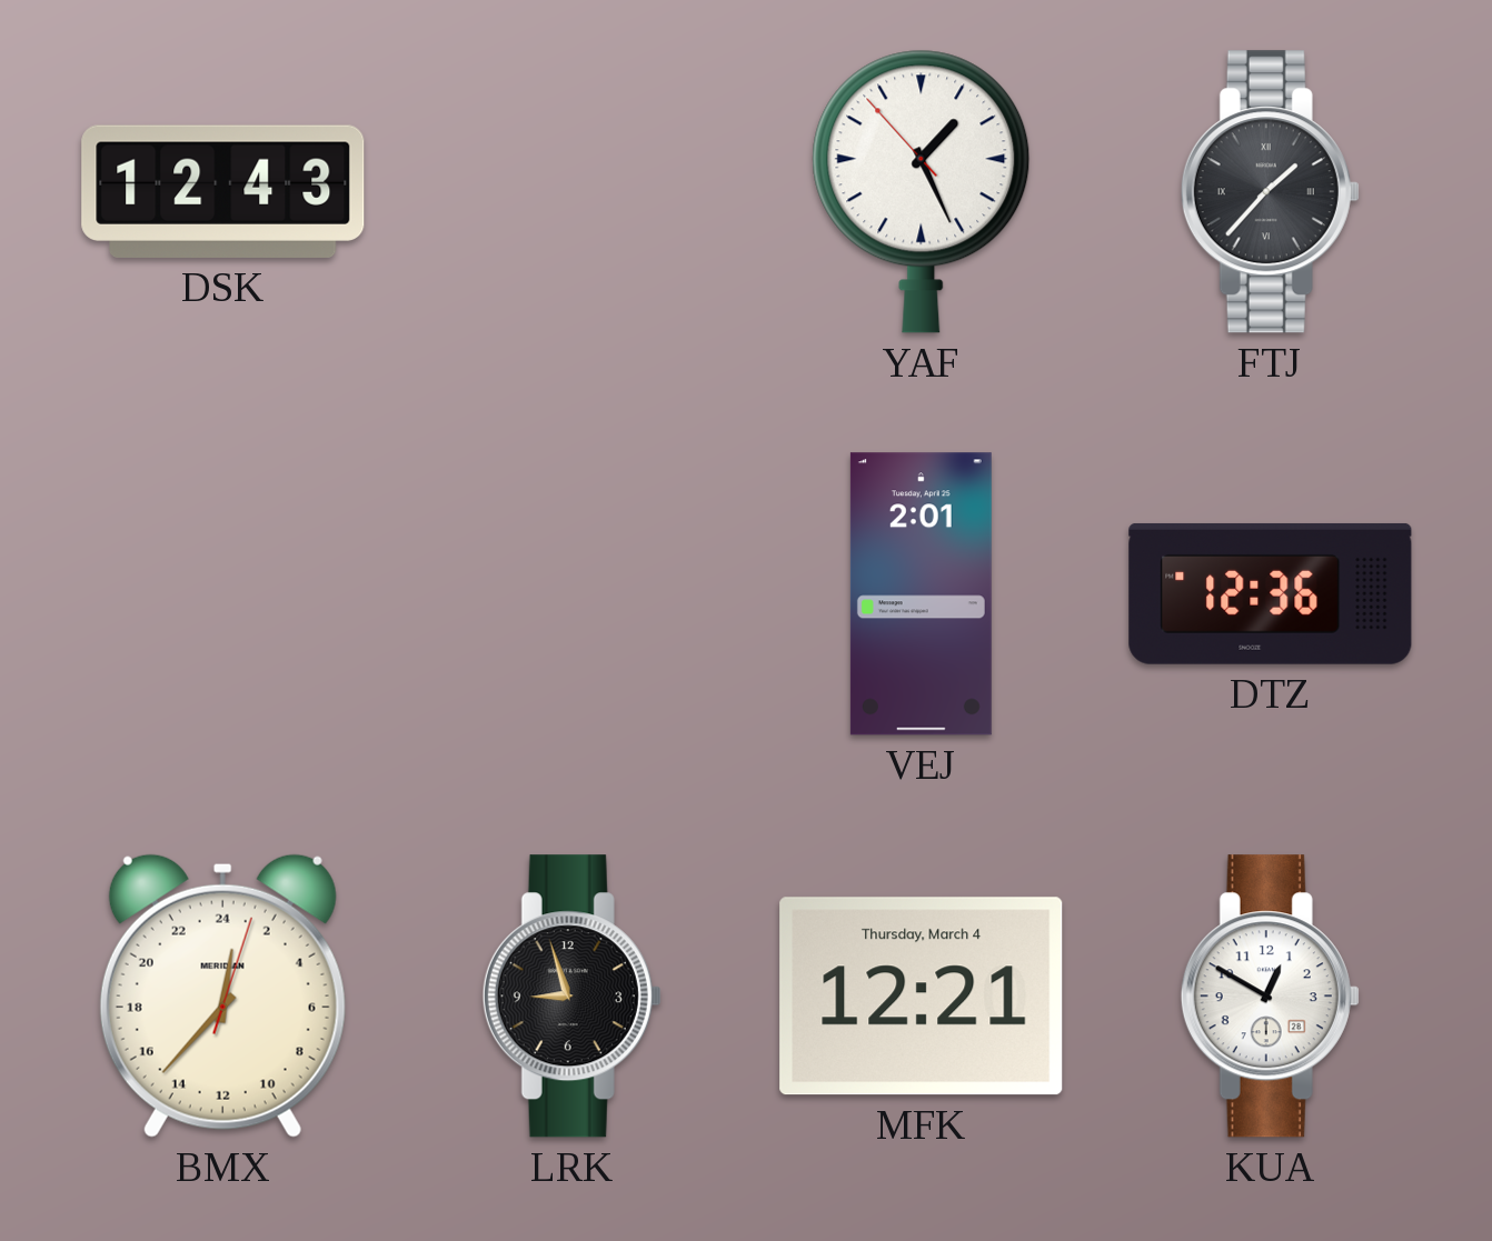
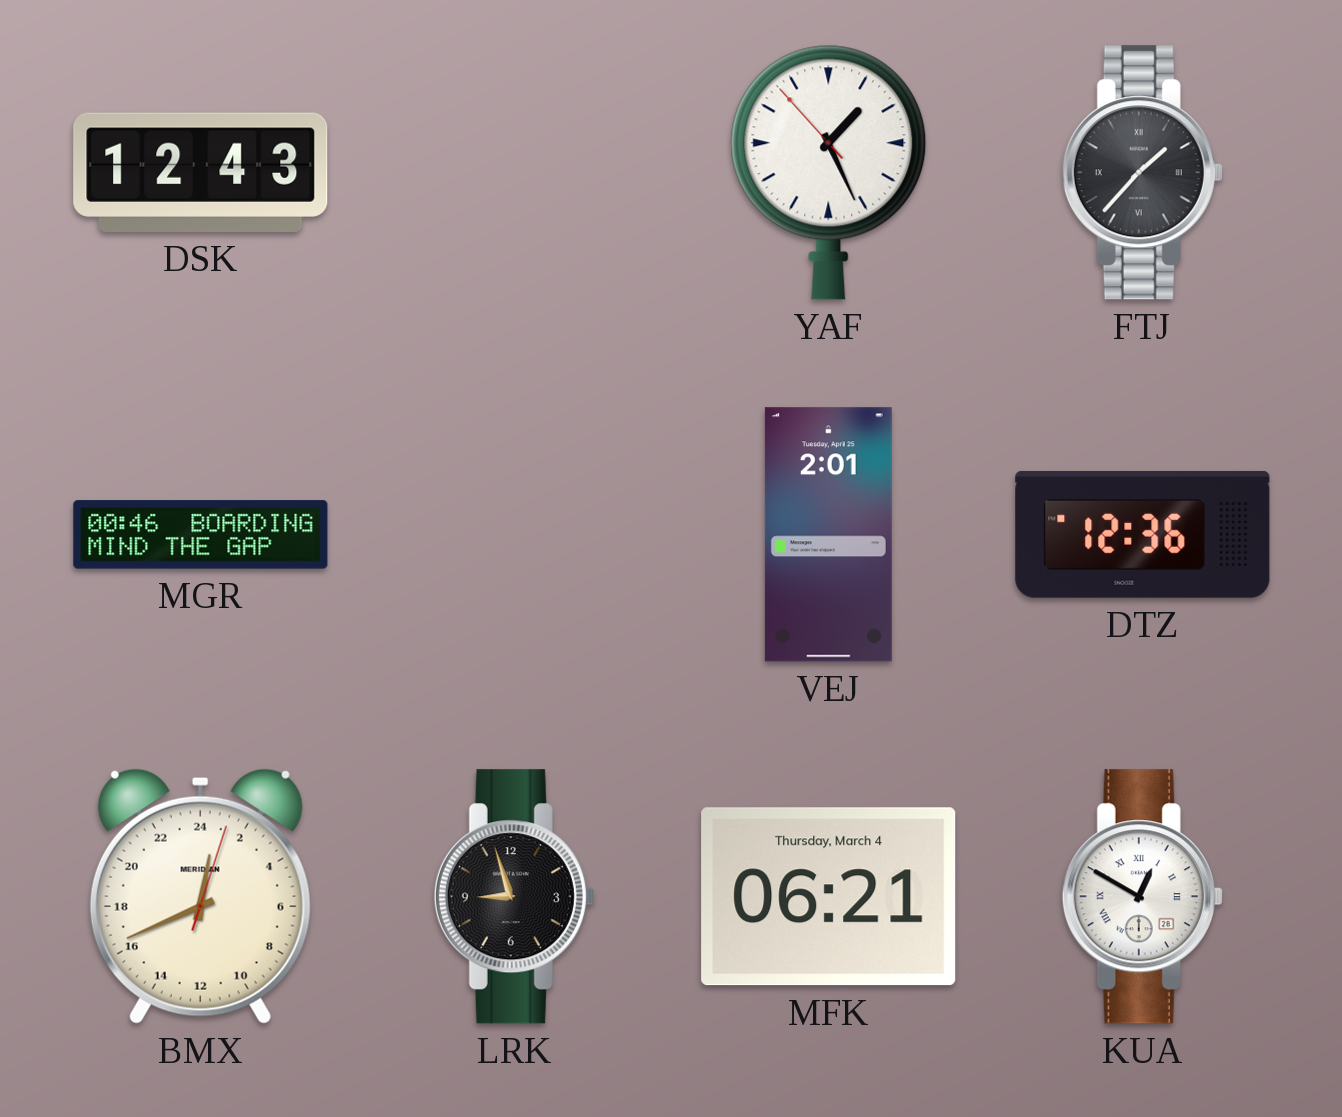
MGR: none -> 00:46
BMX: 0:37 -> 0:41
MFK: 12:21 -> 06:21
KUA numerals: Arabic -> Roman
